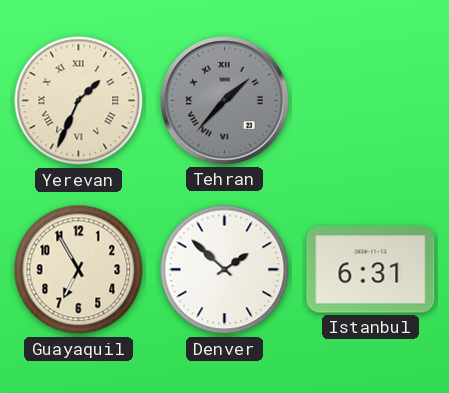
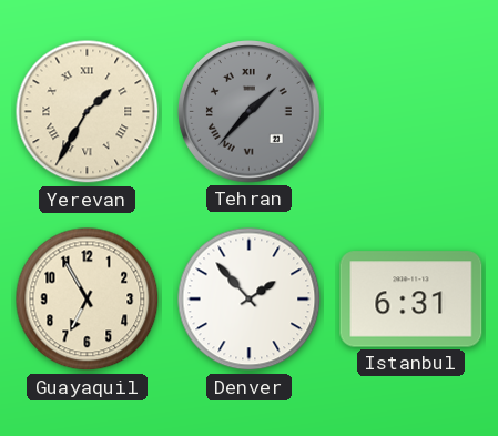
Yerevan: 1:34 -> 1:35
Denver: 1:52 -> 1:53
